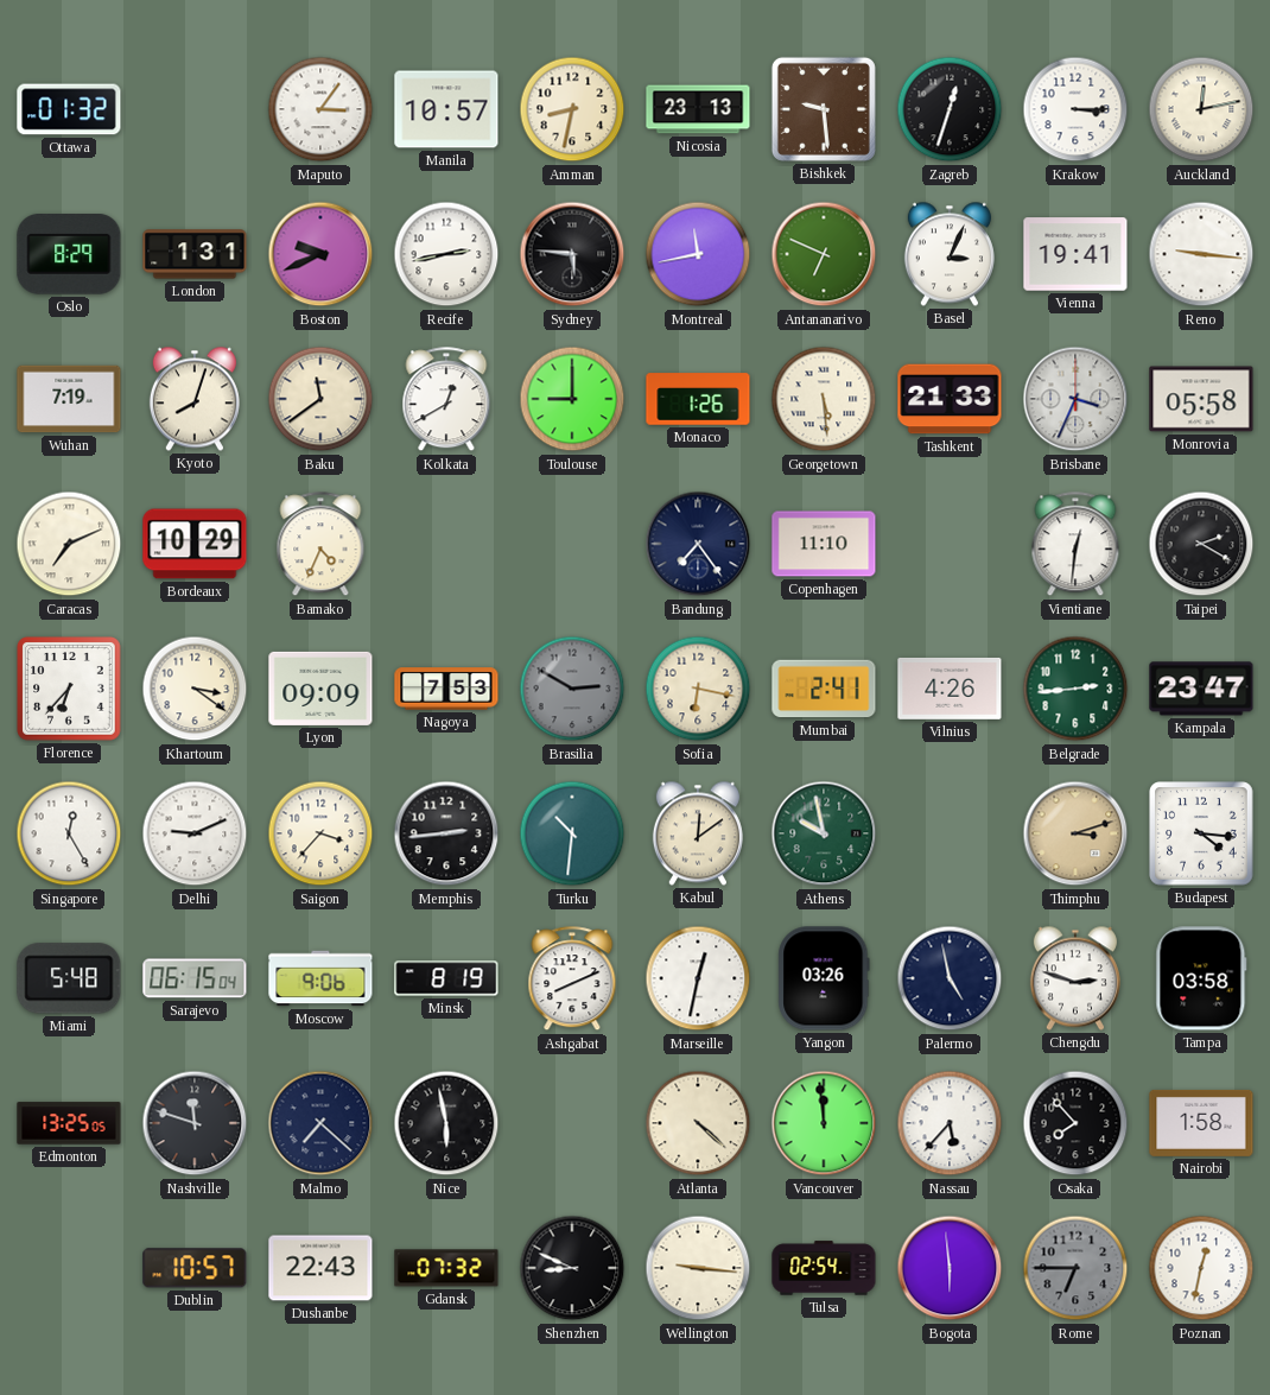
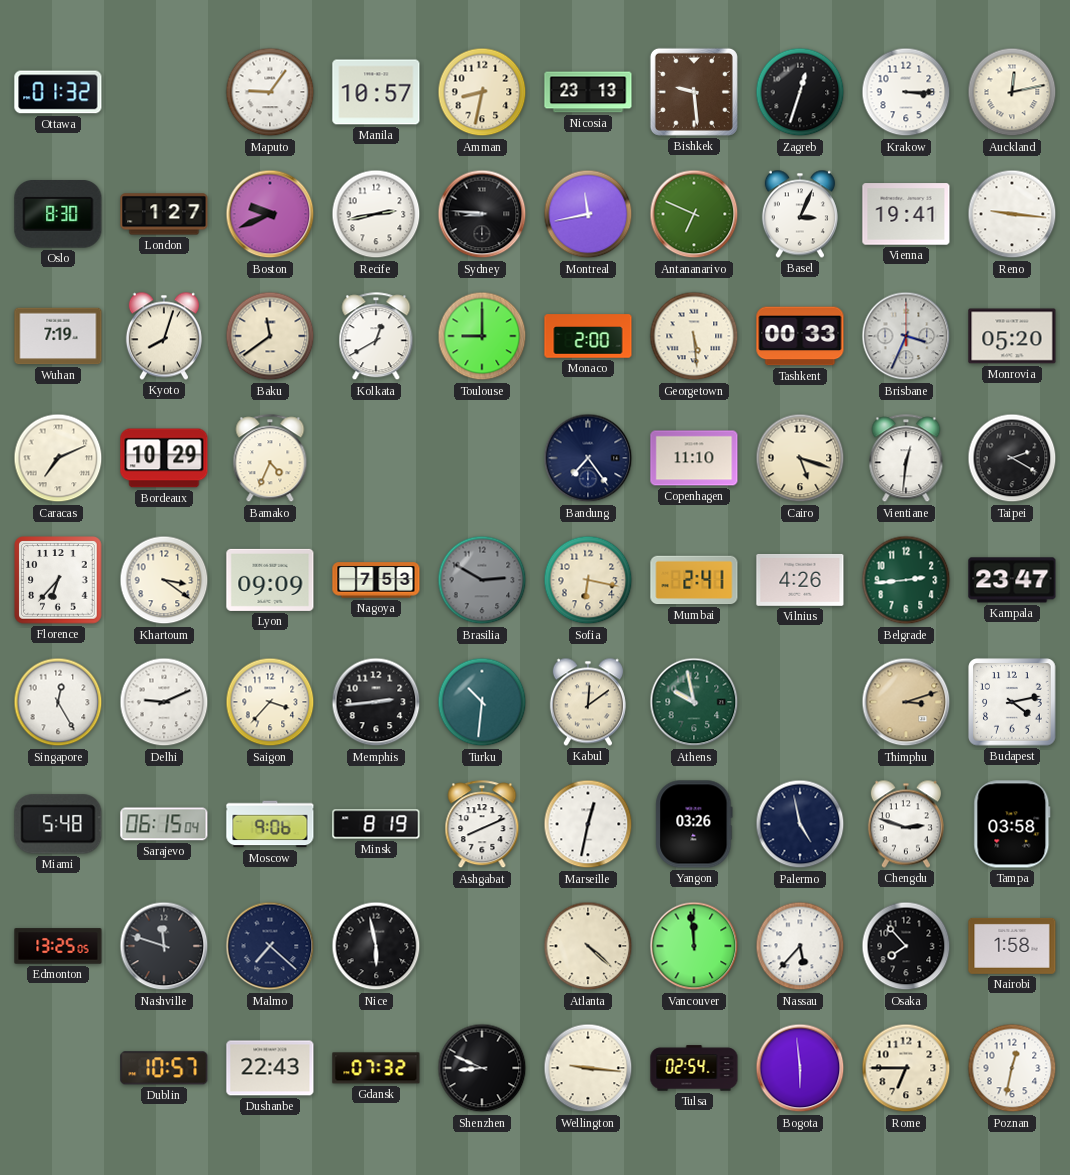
Maputo: 3:06 -> 9:06
Oslo: 8:29 -> 8:30
London: 1:31 -> 1:27
Sydney: 5:46 -> 8:46
Monaco: 1:26 -> 2:00
Tashkent: 21:33 -> 00:33
Monrovia: 05:58 -> 05:20
Cairo: none -> 5:18
Budapest: 4:16 -> 4:13
Rome dial: grey -> cream
